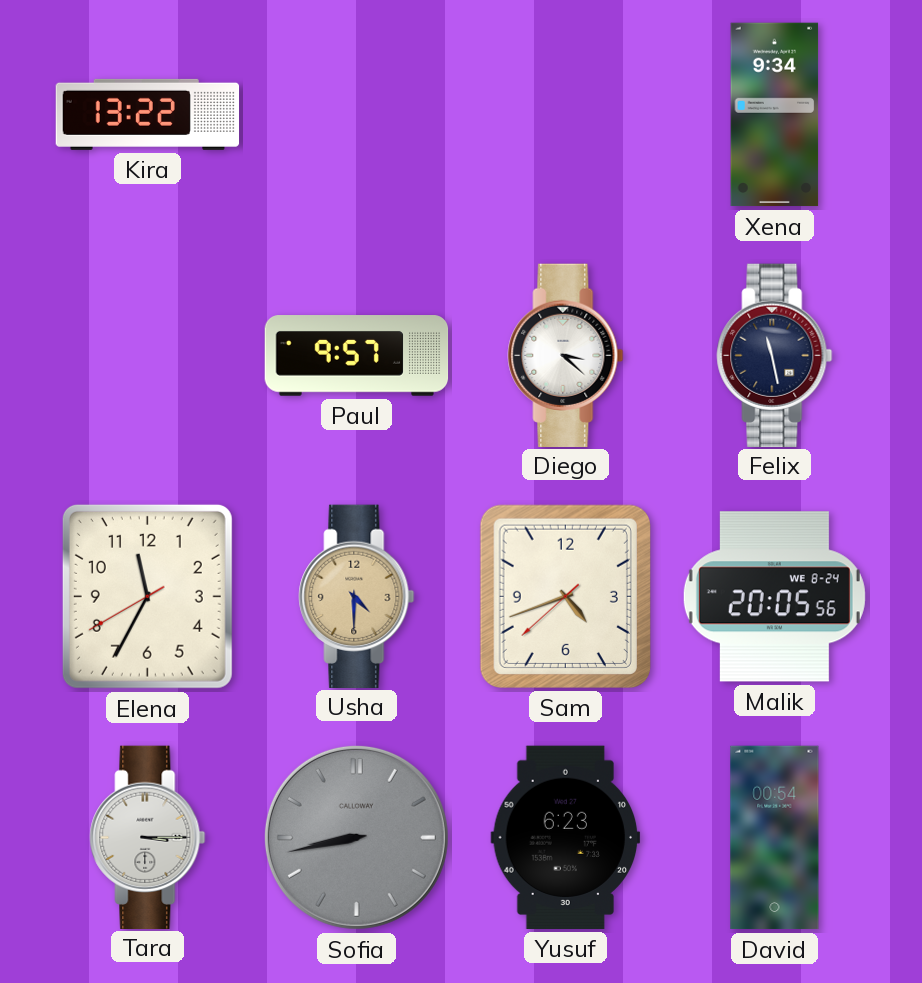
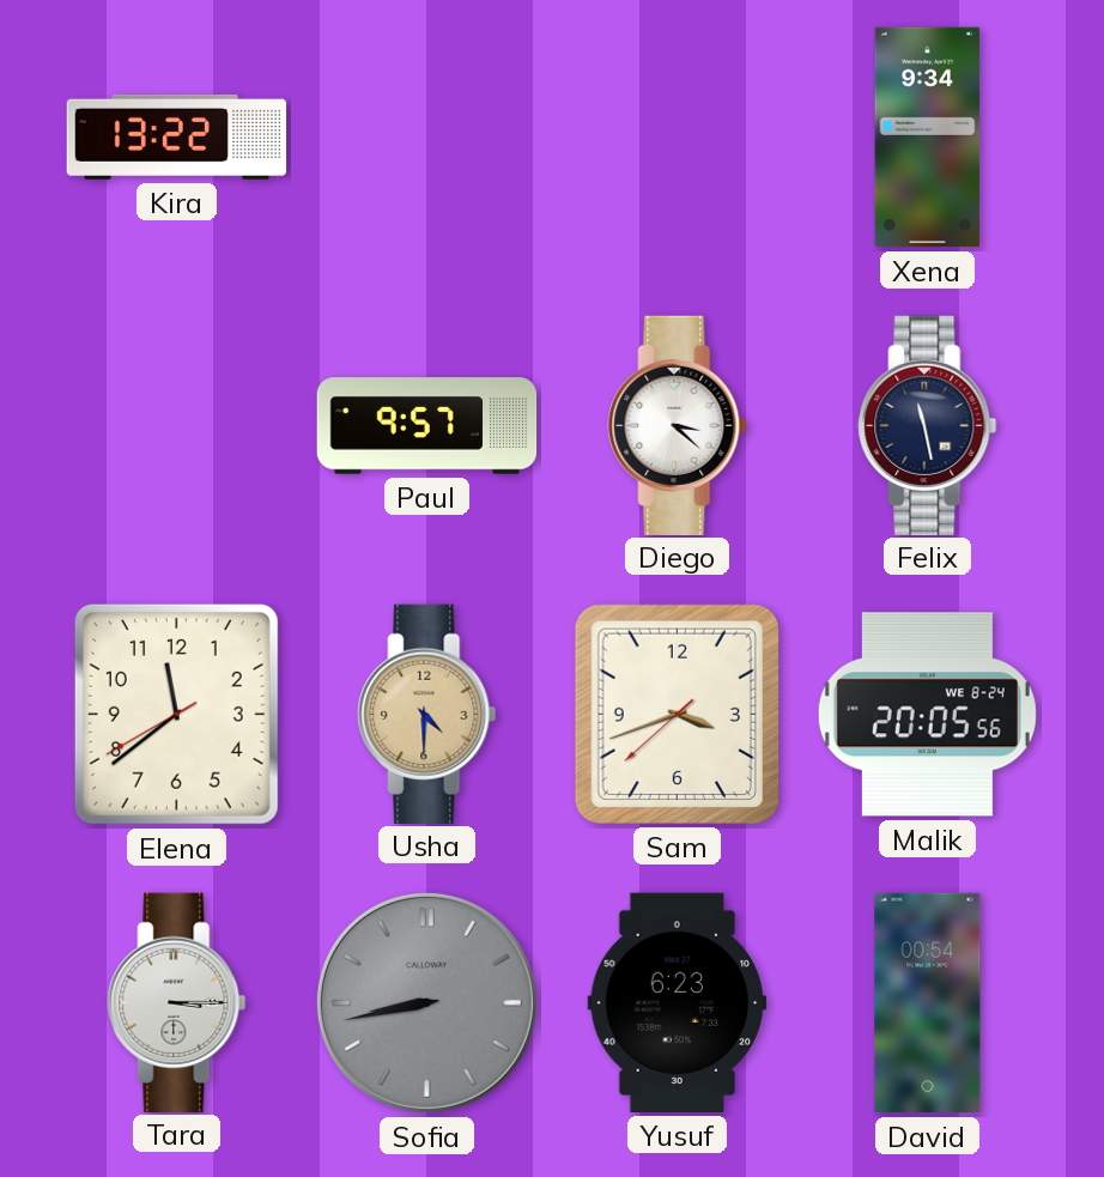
Elena: 11:34 -> 11:38
Sam: 4:41 -> 3:41
